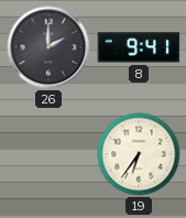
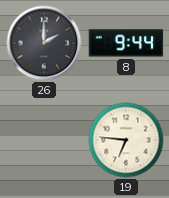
8: 9:41 -> 9:44
19: 6:36 -> 6:46
